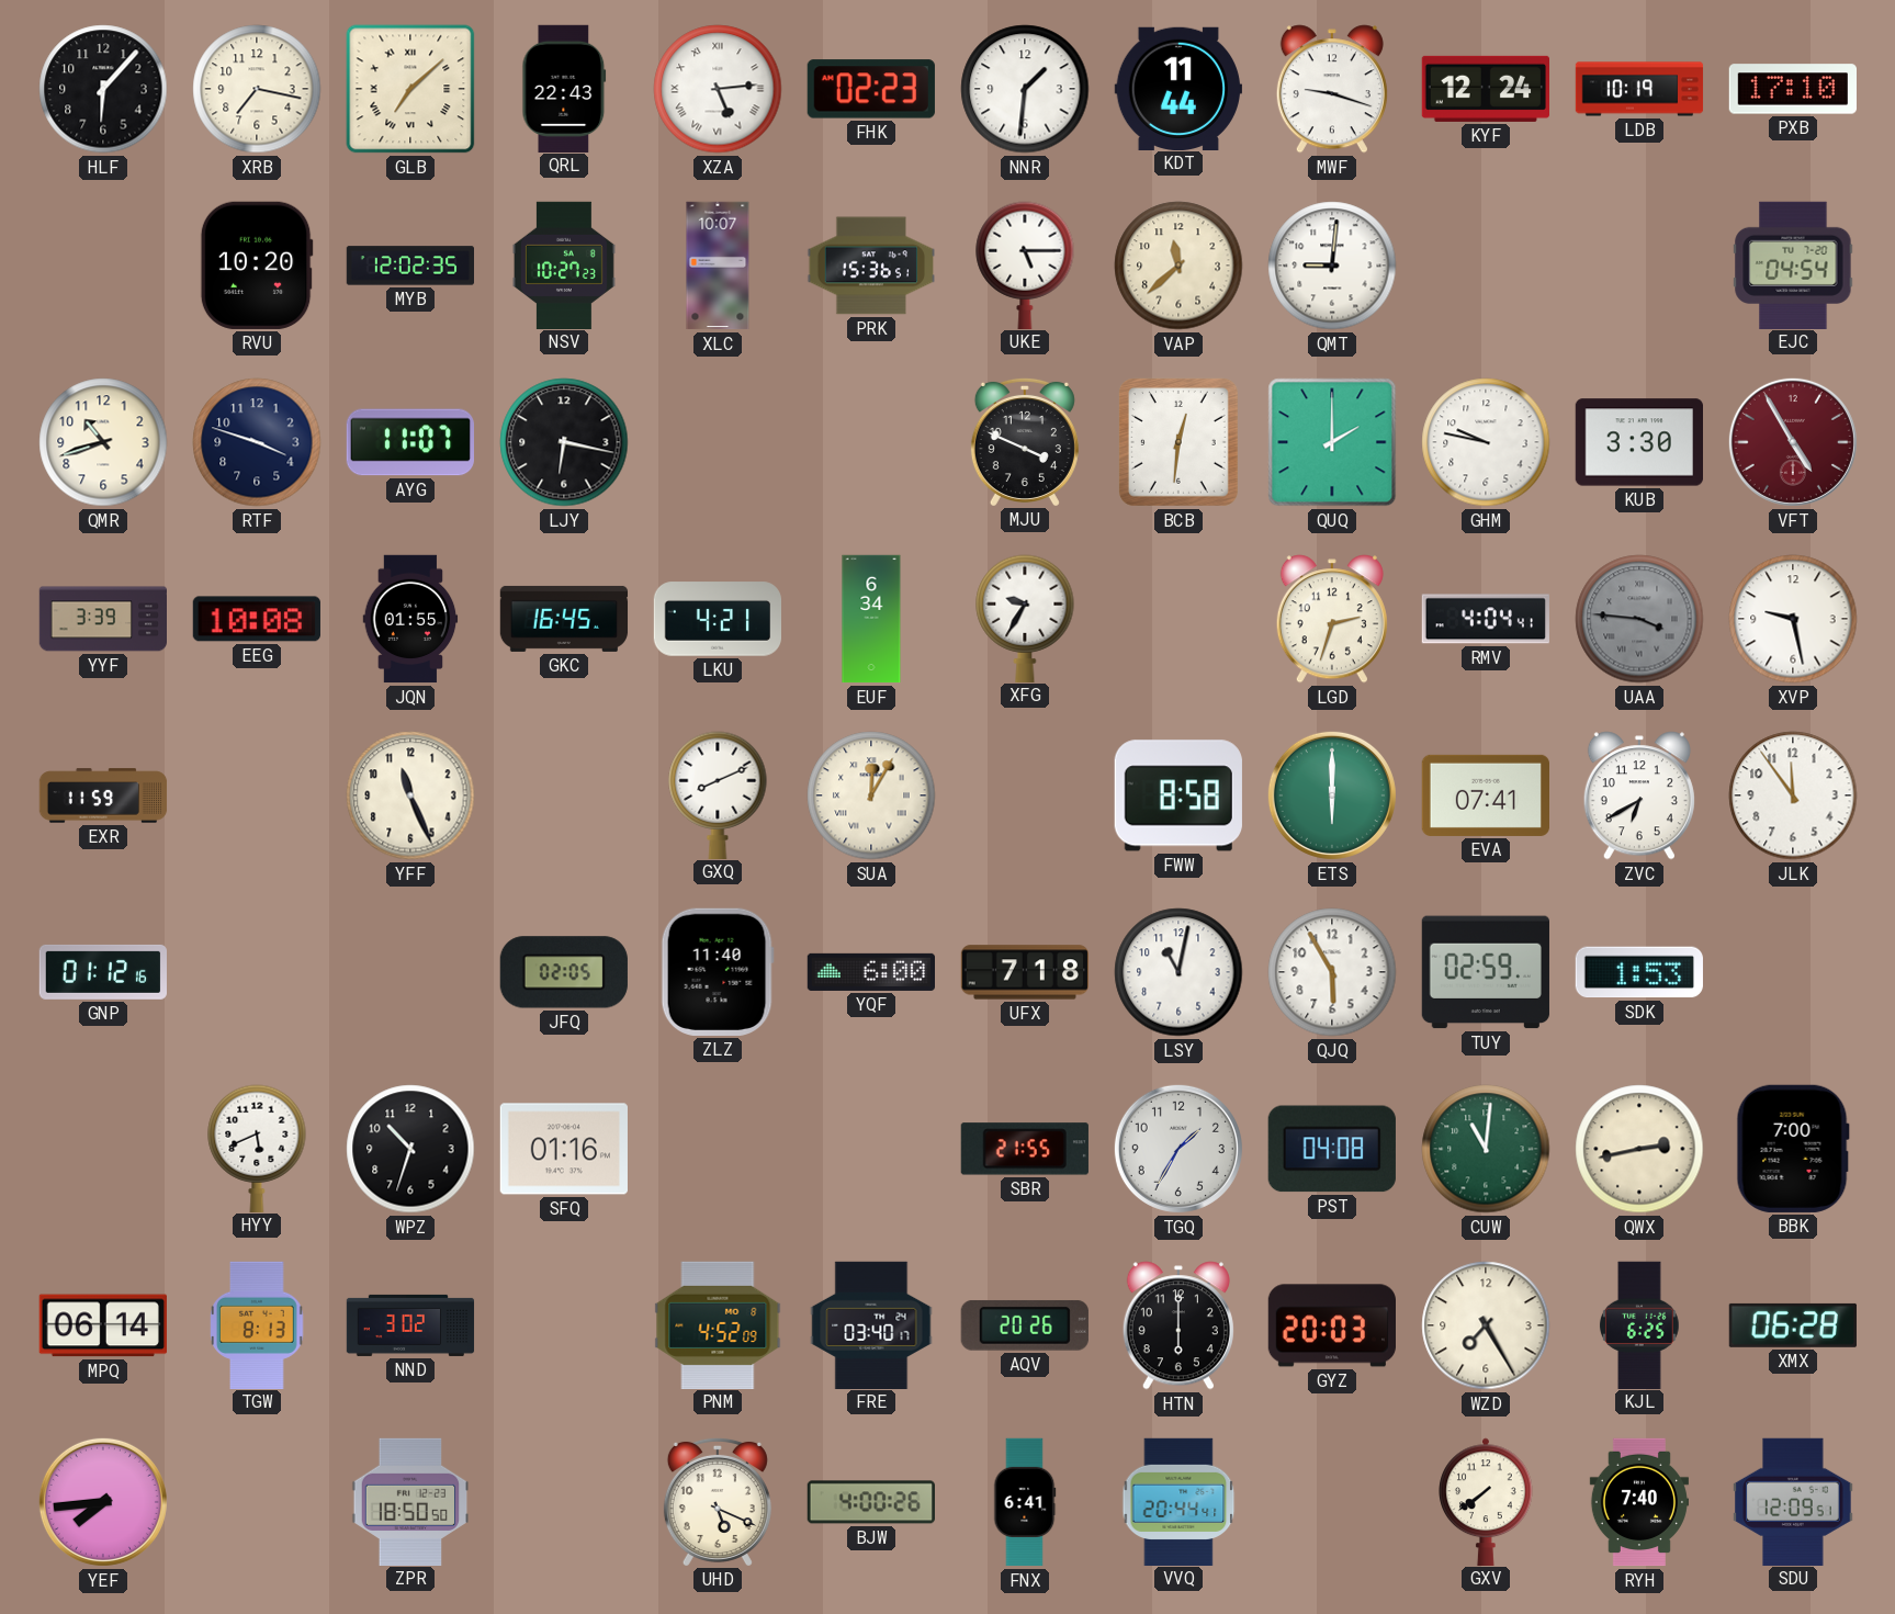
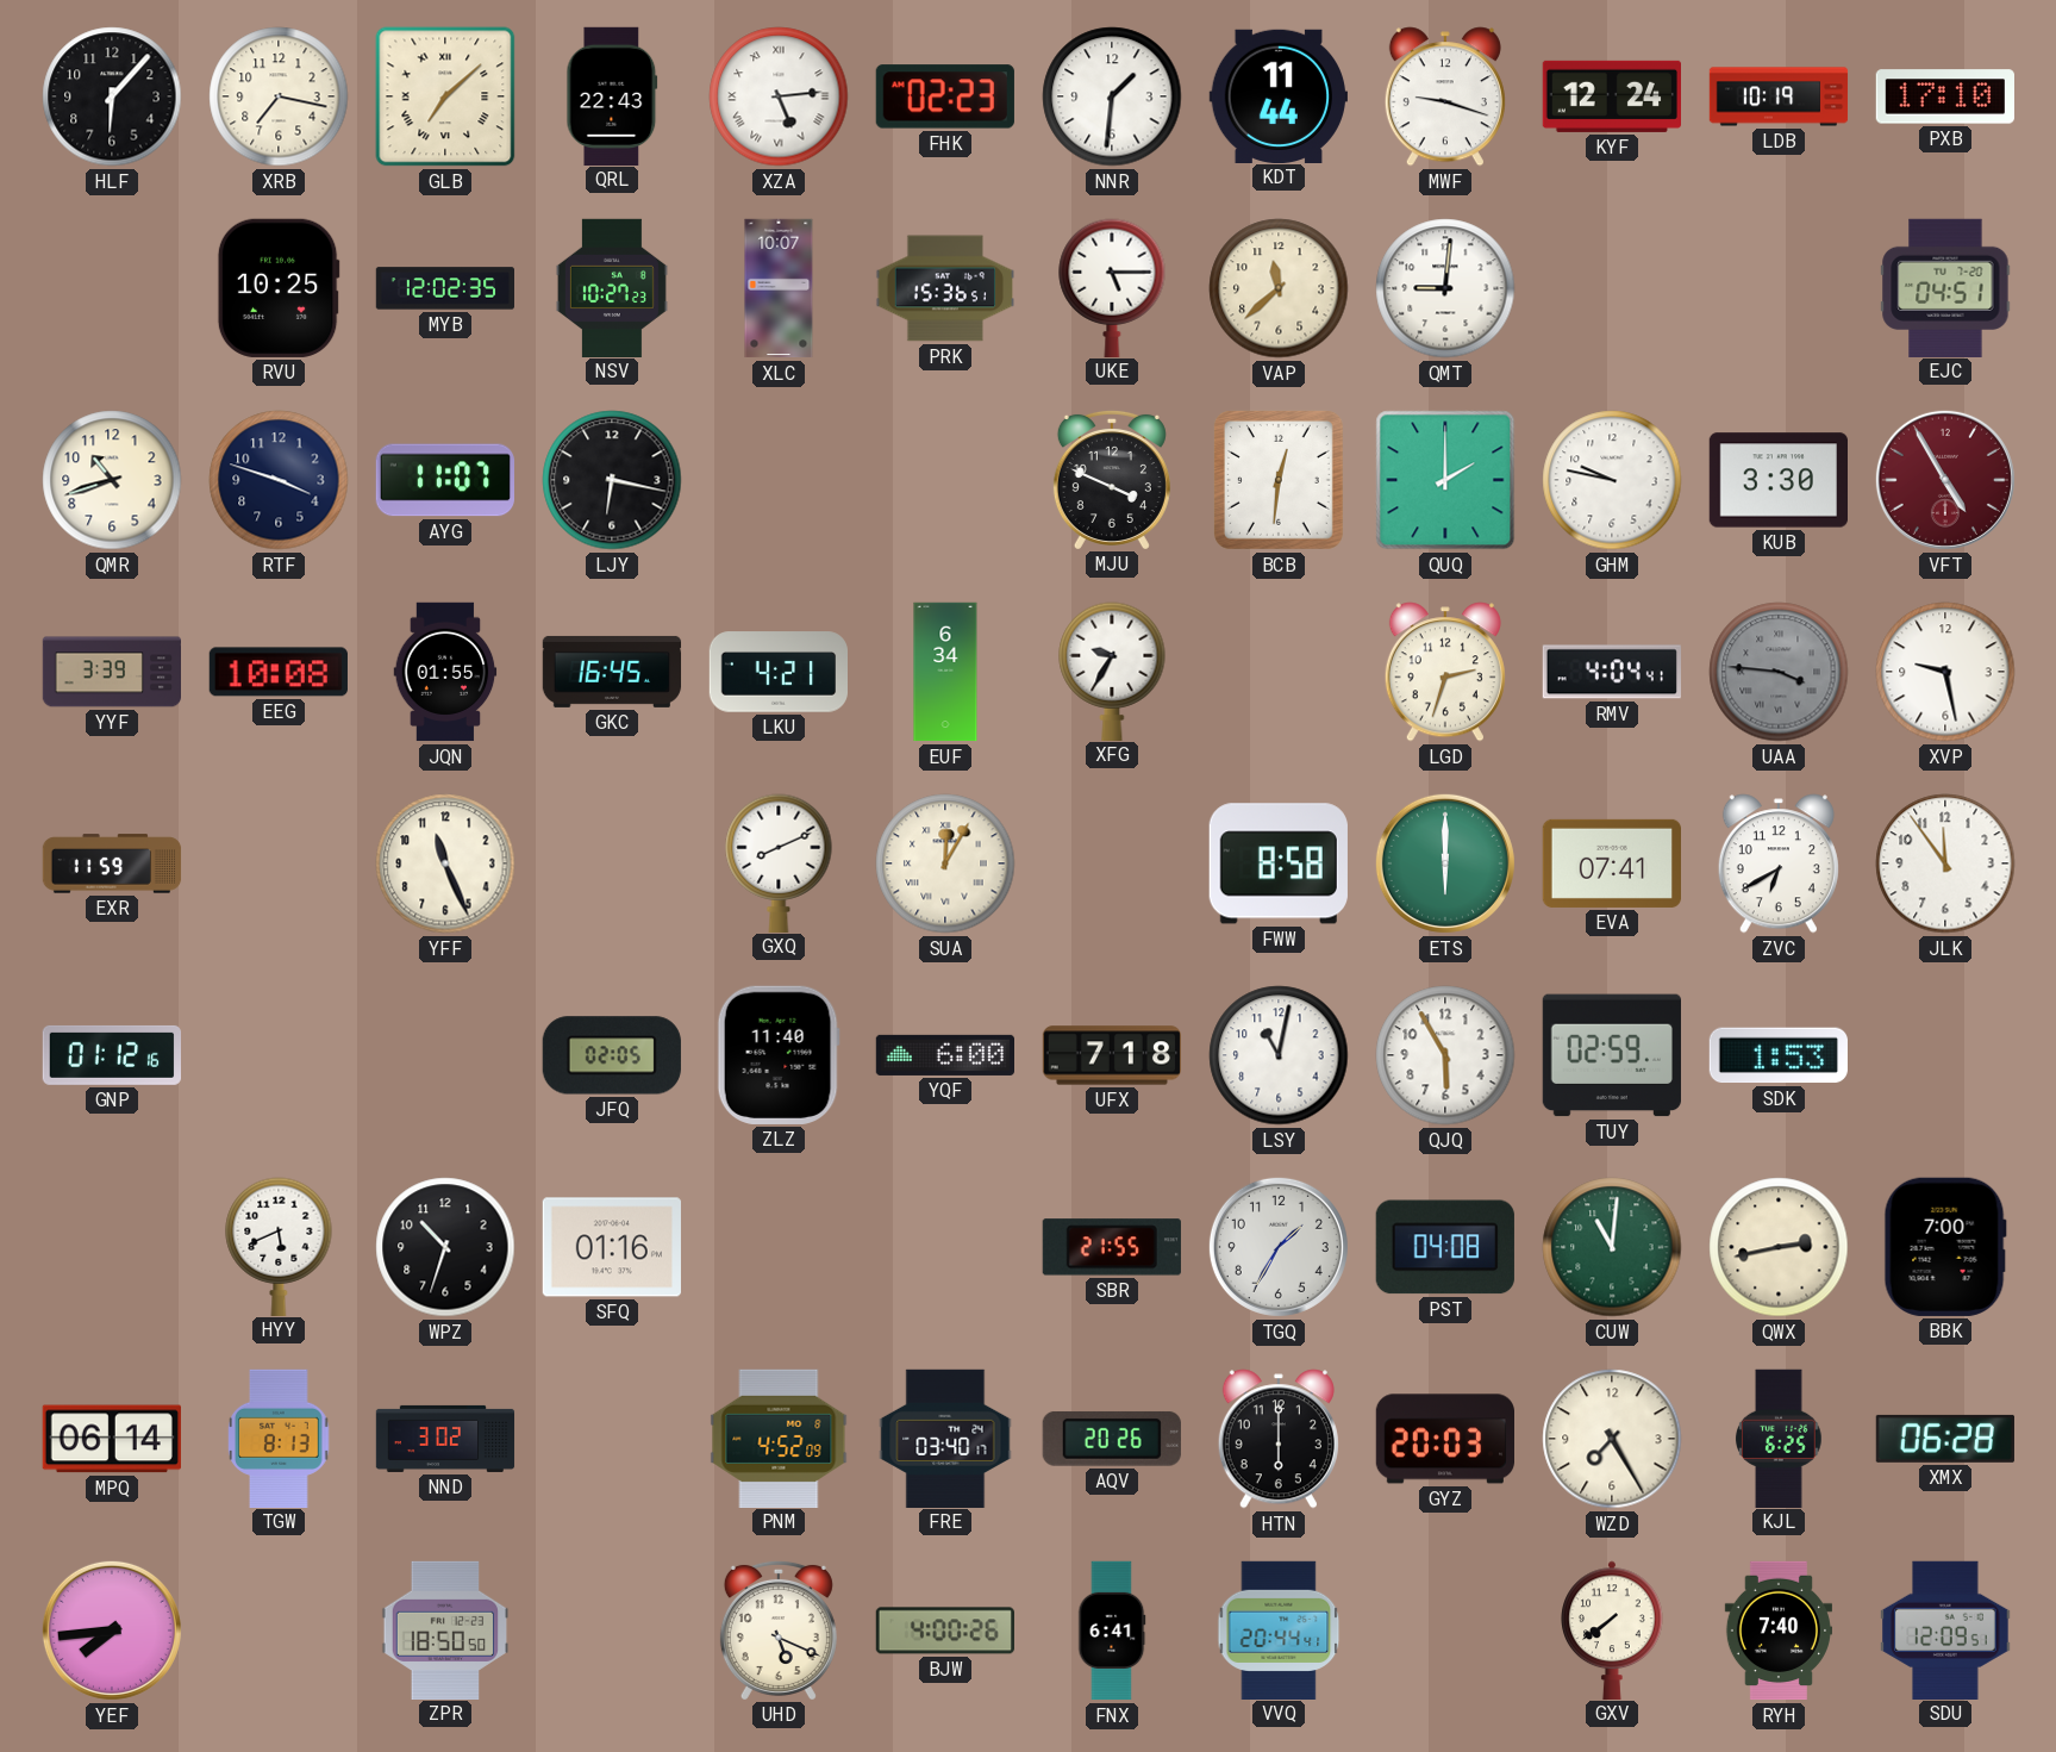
RVU: 10:20 -> 10:25
EJC: 04:54 -> 04:51
